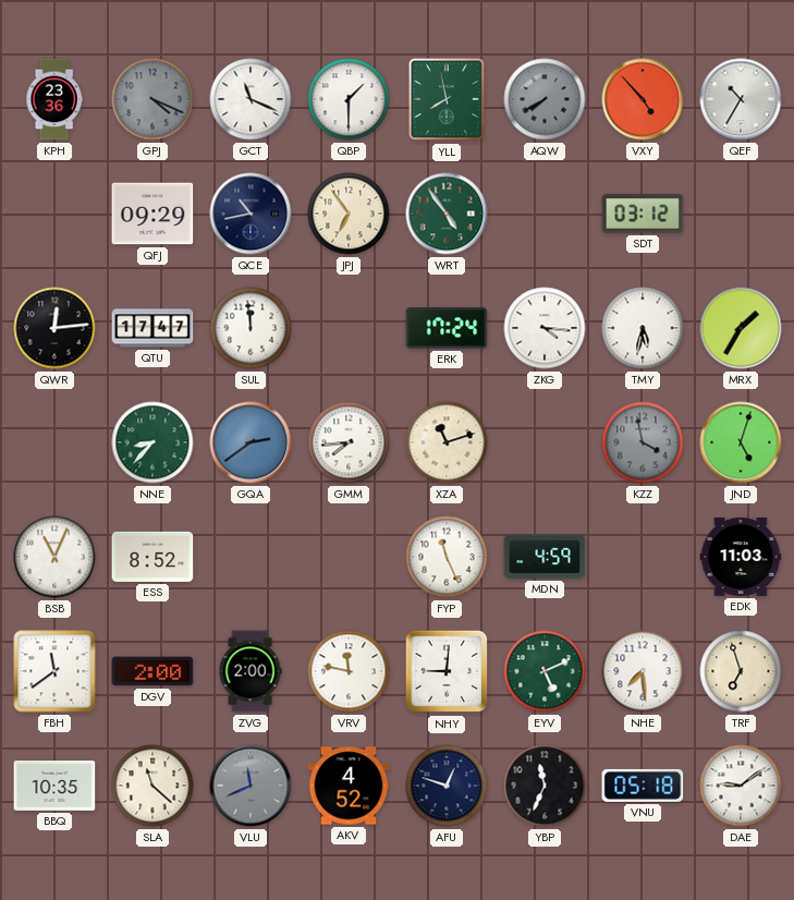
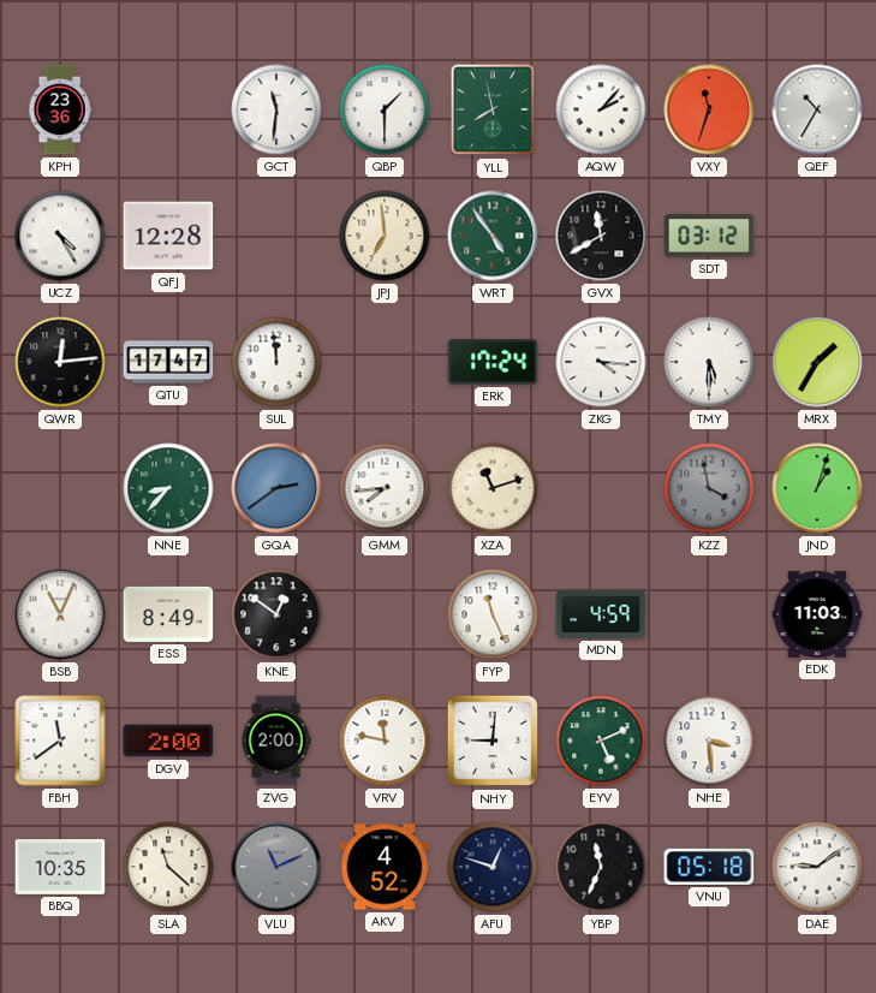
GPJ: 4:19 -> none
GCT: 11:19 -> 11:31
AQW: 7:40 -> 2:07
AQW dial: grey -> white
VXY: 4:53 -> 11:33
UCZ: none -> 4:25
QFJ: 09:29 -> 12:28
QCE: 10:43 -> none
JPJ: 6:54 -> 6:59
GVX: none -> 11:40
TMY: 5:32 -> 5:30
JND: 5:03 -> 1:03
ESS: 8:52 -> 8:49
KNE: none -> 12:51
NHE: 7:29 -> 3:29
TRF: 6:57 -> none
VLU: 11:41 -> 11:11
